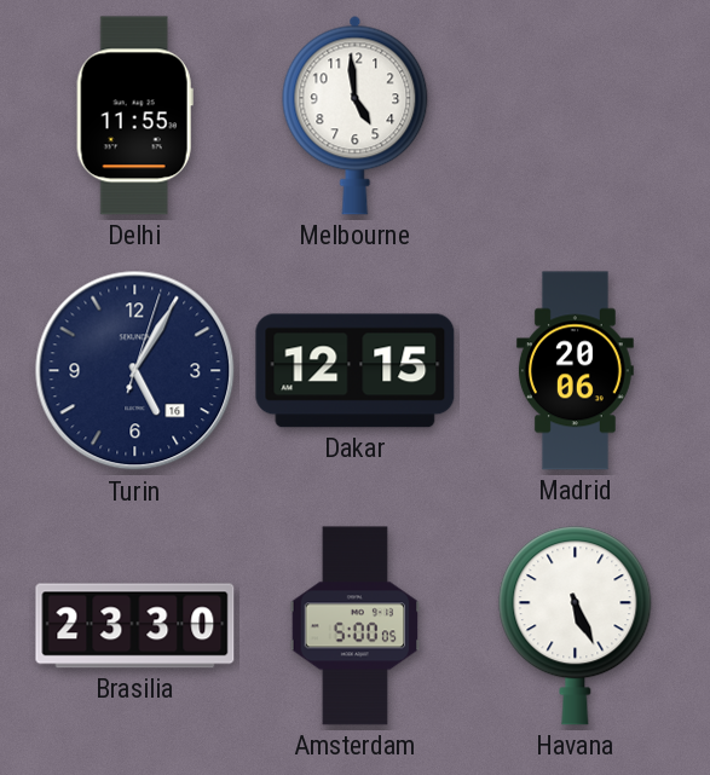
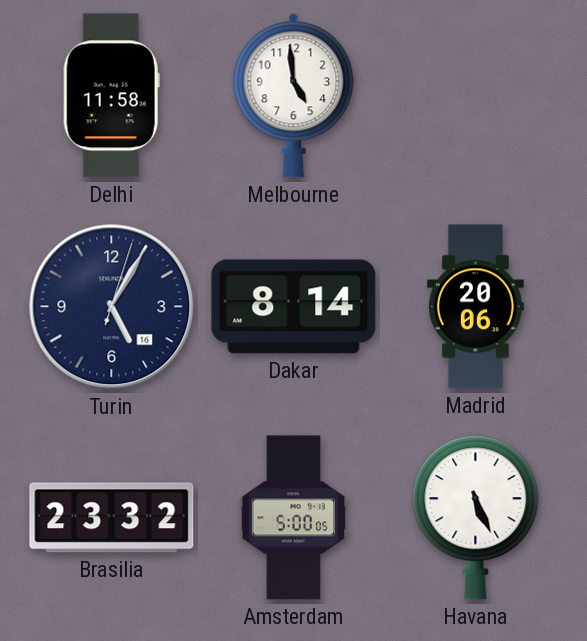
Delhi: 11:55 -> 11:58
Dakar: 12:15 -> 8:14
Brasilia: 23:30 -> 23:32
